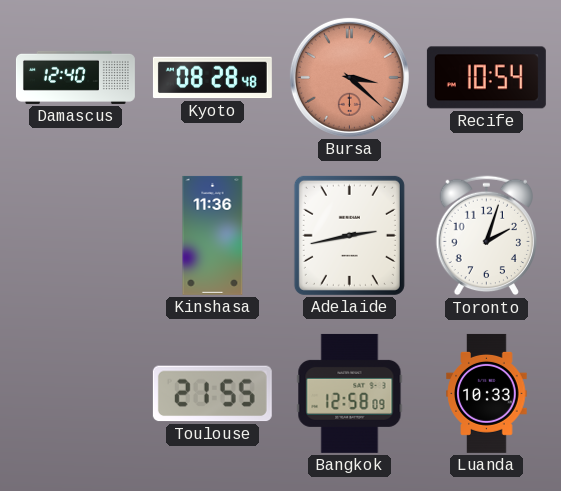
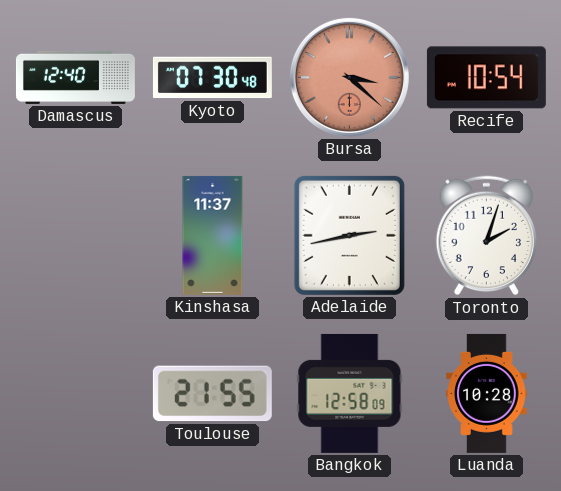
Kyoto: 08:28 -> 07:30
Kinshasa: 11:36 -> 11:37
Luanda: 10:33 -> 10:28
